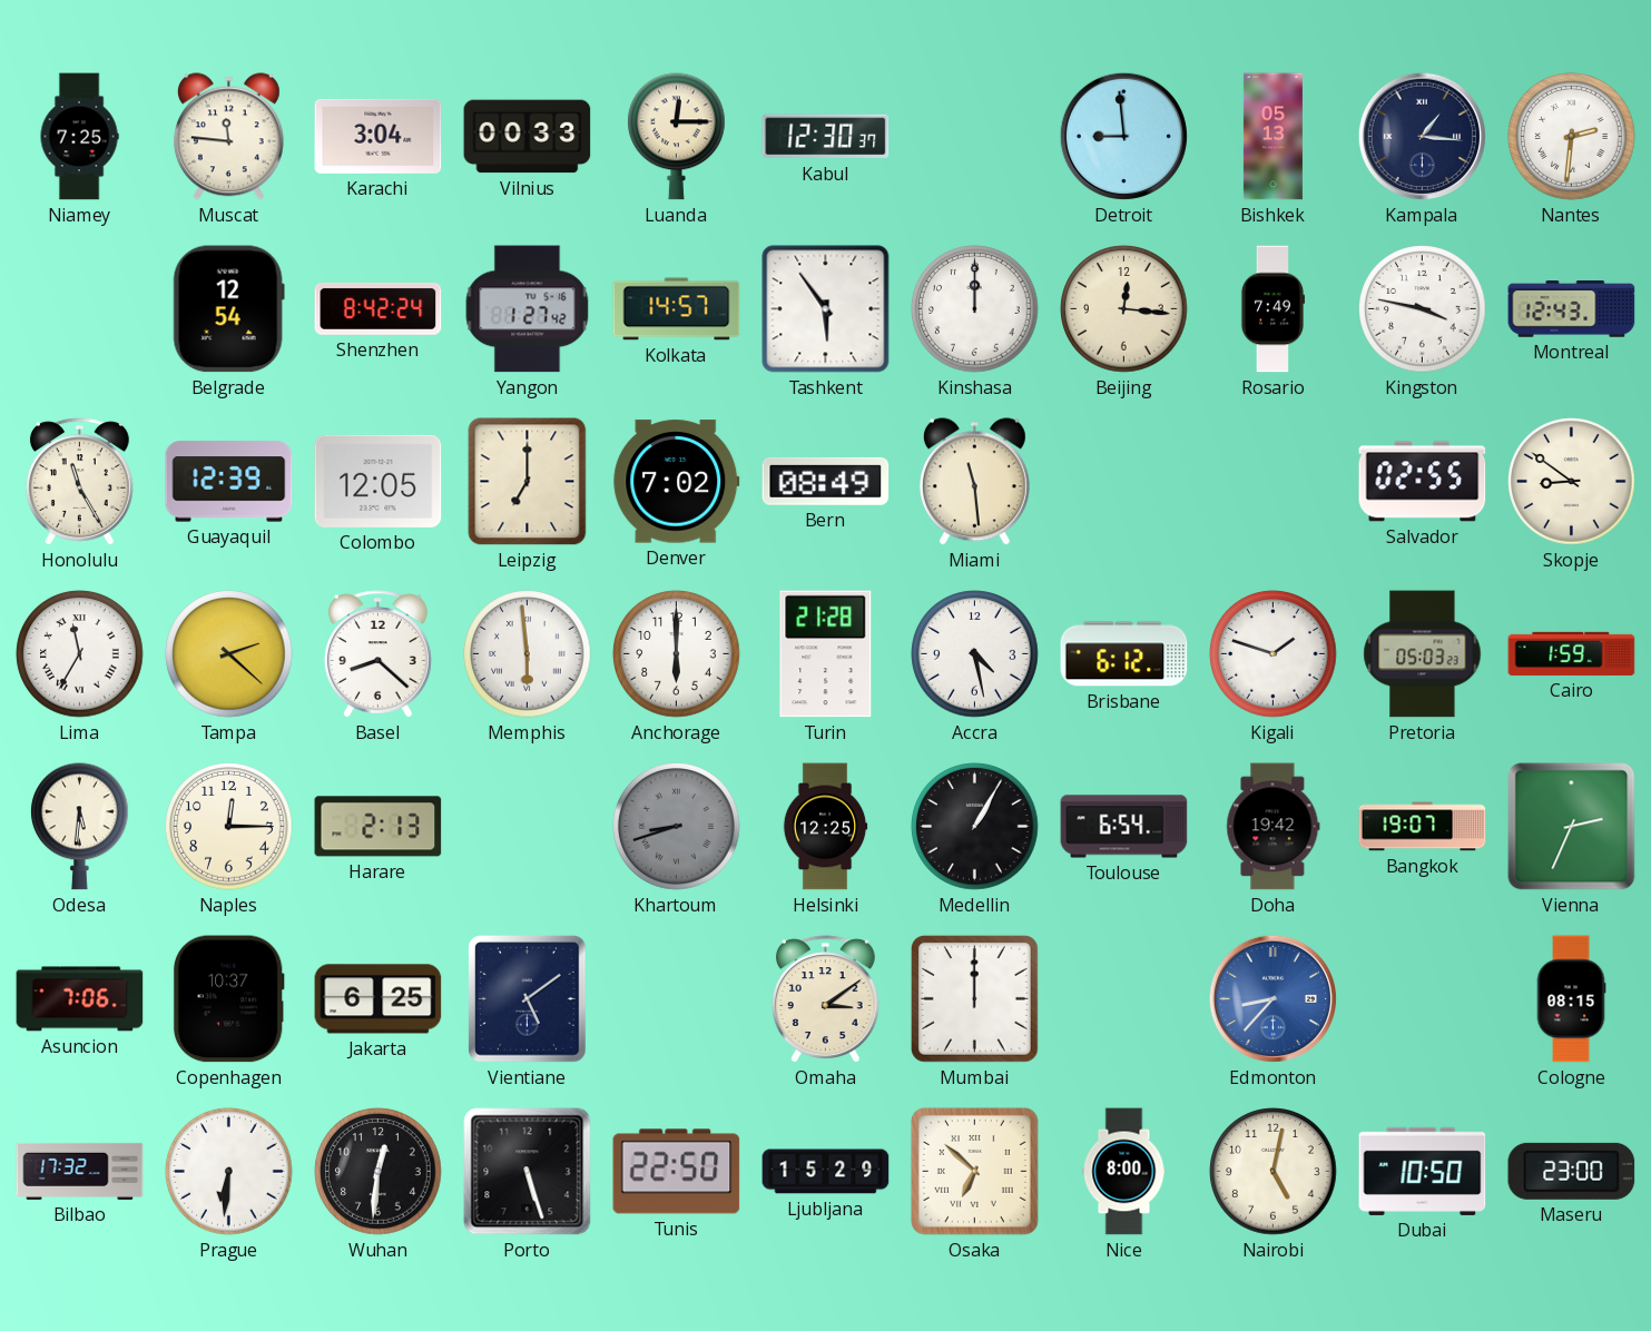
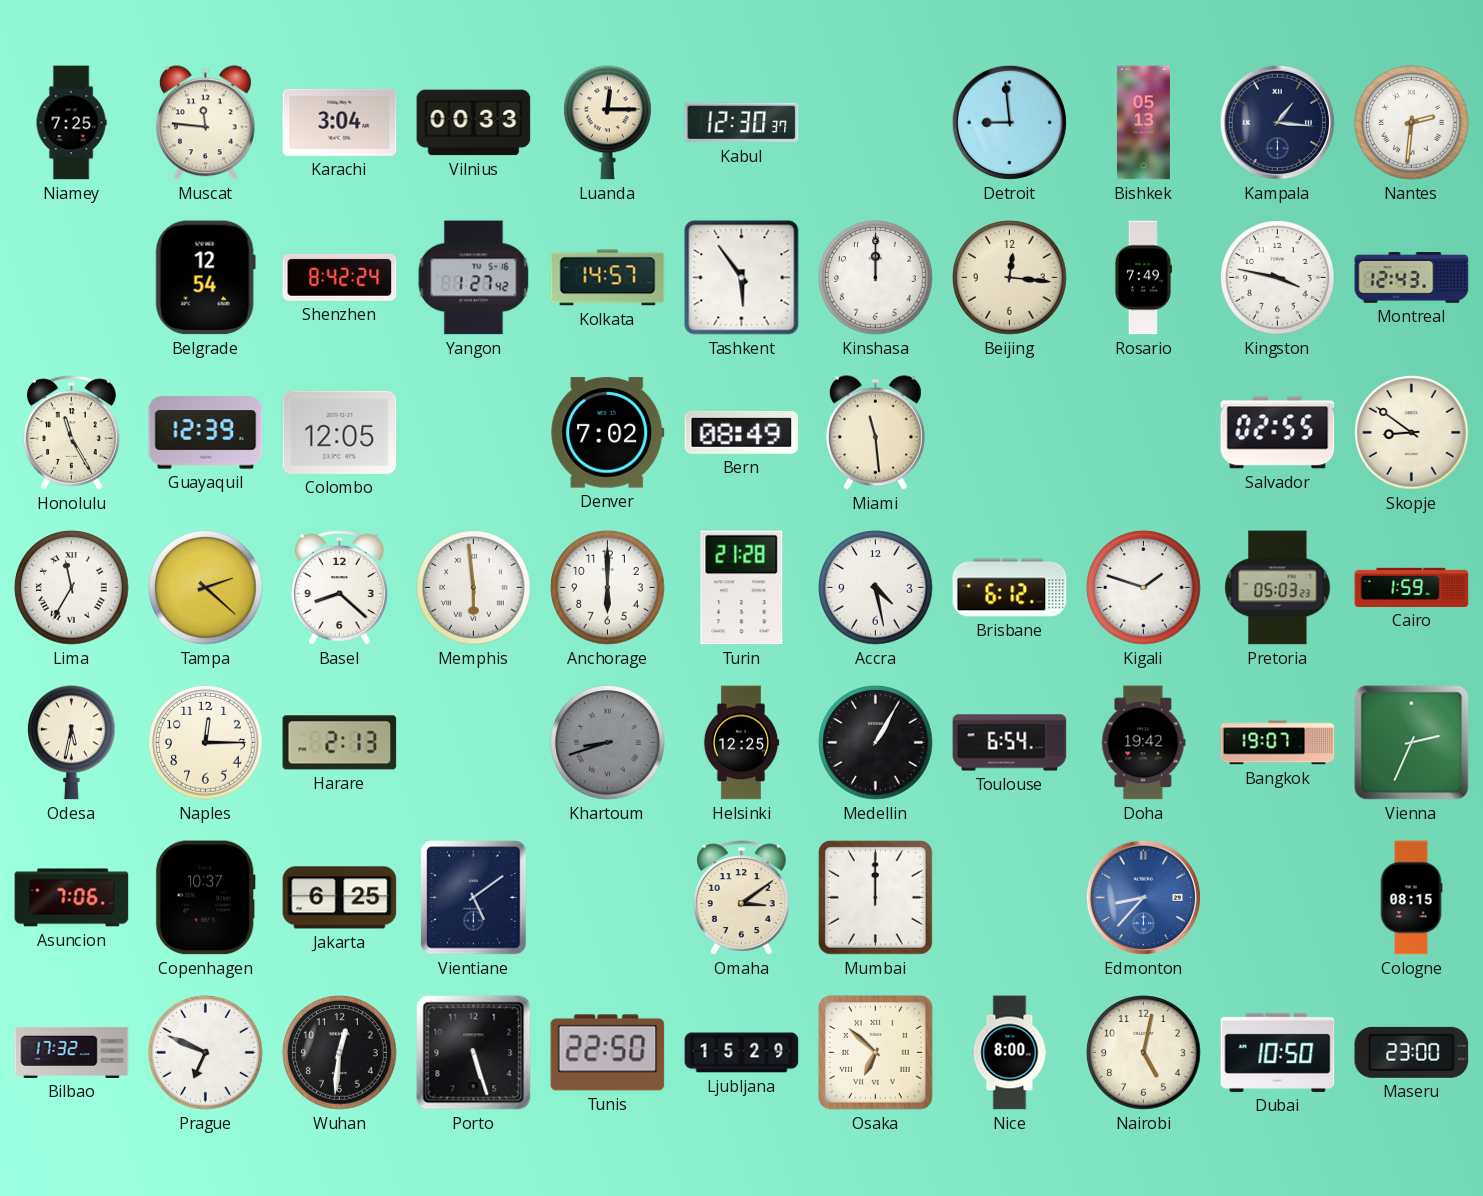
Leipzig: 7:00 -> none
Odesa: 5:31 -> 5:32
Prague: 6:31 -> 6:49
